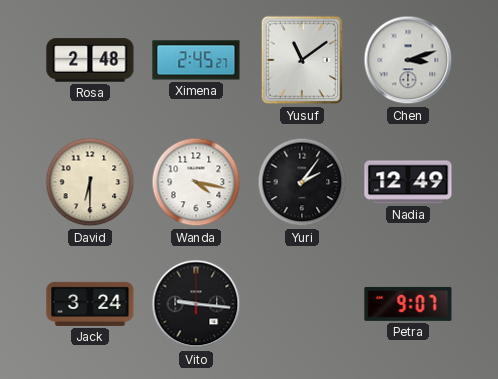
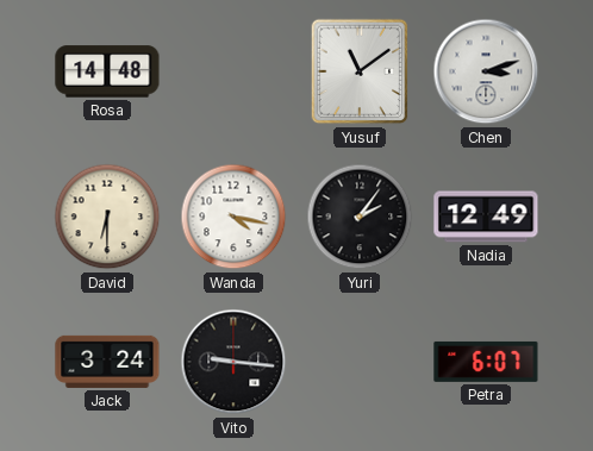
Rosa: 2:48 -> 14:48
Ximena: 2:45 -> none
Petra: 9:07 -> 6:07
